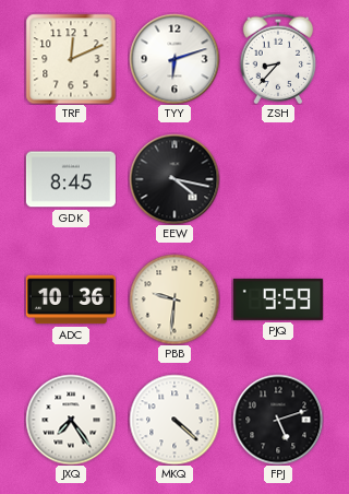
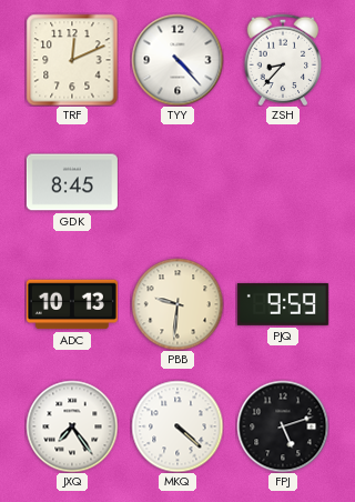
TYY: 6:12 -> 4:23
EEW: 4:17 -> none
ADC: 10:36 -> 10:13
